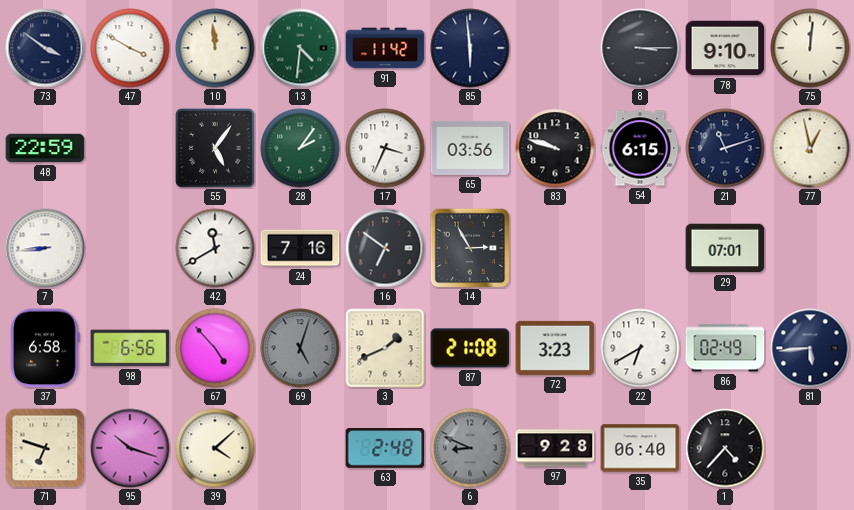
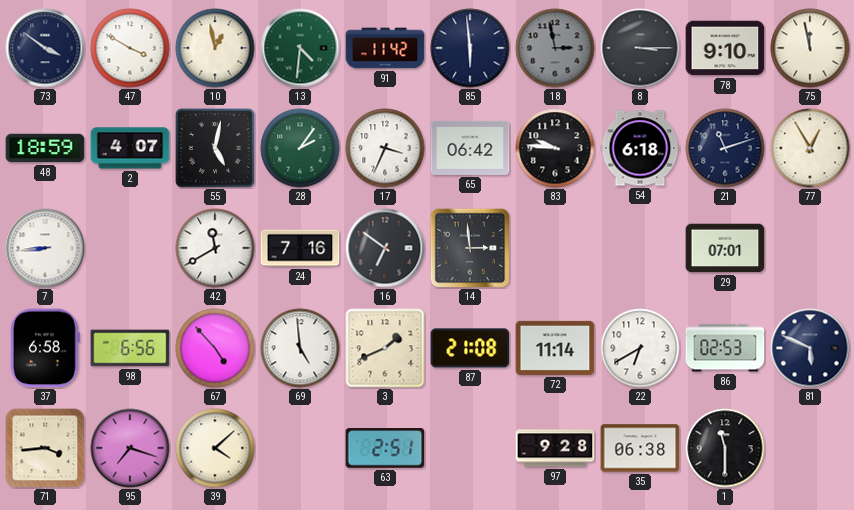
10: 11:59 -> 12:58
18: none -> 2:58
75: 12:01 -> 11:58
48: 22:59 -> 18:59
2: none -> 4:07
55: 5:06 -> 5:02
65: 03:56 -> 06:42
83: 9:48 -> 9:46
54: 6:15 -> 6:18
77: 12:58 -> 12:55
14: 2:55 -> 2:59
69: 5:03 -> 4:59
69 dial: grey -> white
72: 3:23 -> 11:14
86: 02:49 -> 02:53
81: 5:44 -> 5:49
71: 6:48 -> 3:44
95: 10:18 -> 7:18
63: 2:48 -> 2:51
6: 8:49 -> none
35: 06:40 -> 06:38
1: 4:37 -> 11:30
